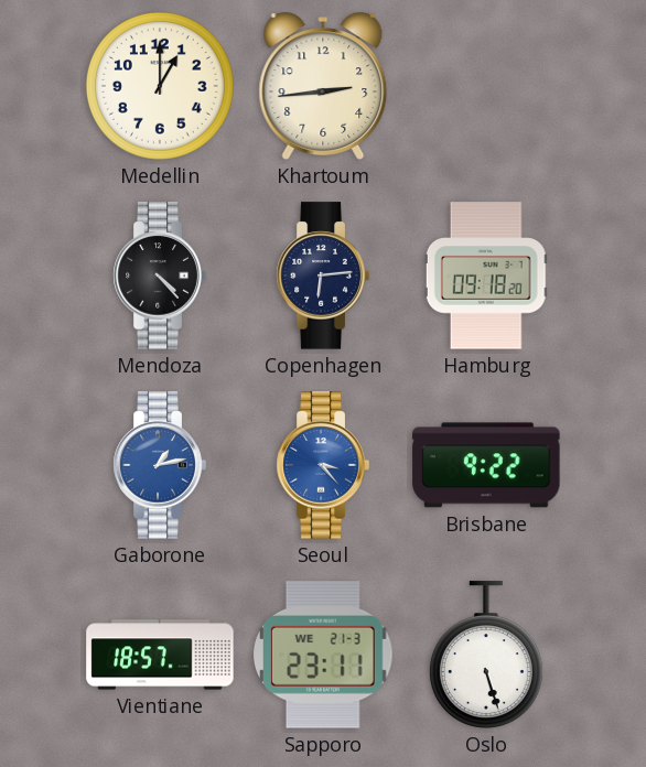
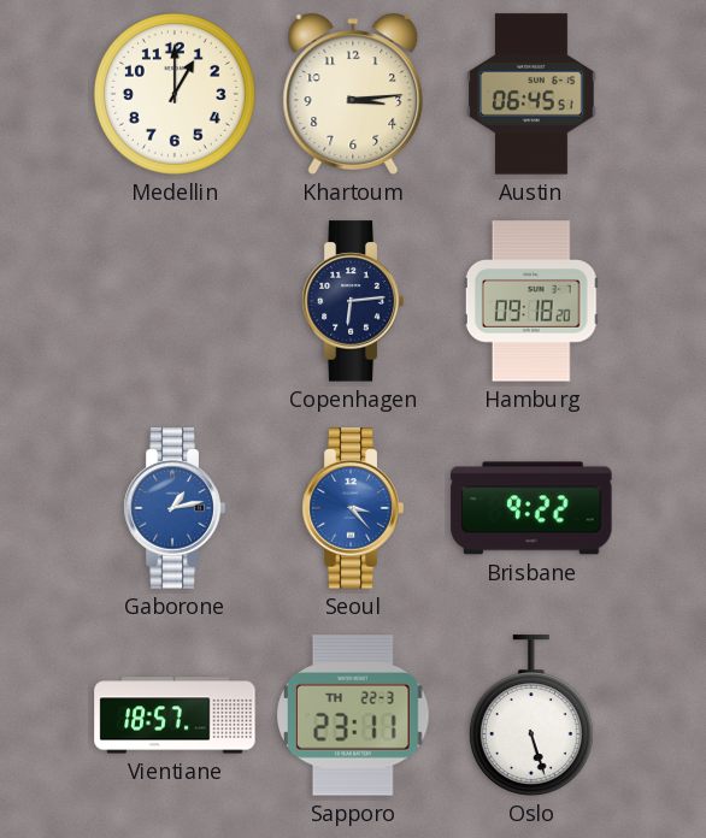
Khartoum: 2:44 -> 3:14
Austin: none -> 06:45
Mendoza: 4:23 -> none
Sapporo date: WE 21-3 -> TH 22-3
